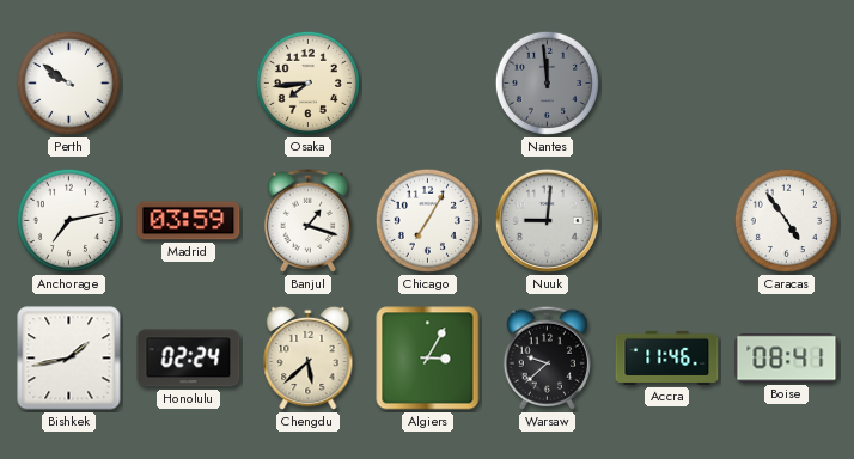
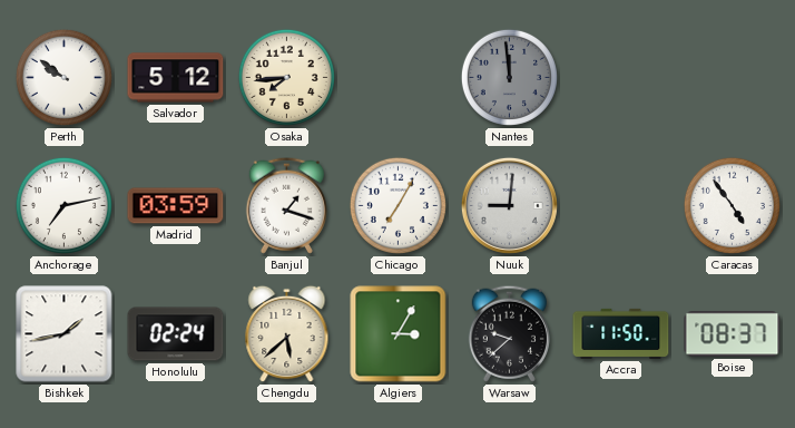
Salvador: none -> 5:12
Accra: 11:46 -> 11:50
Boise: 08:41 -> 08:37
